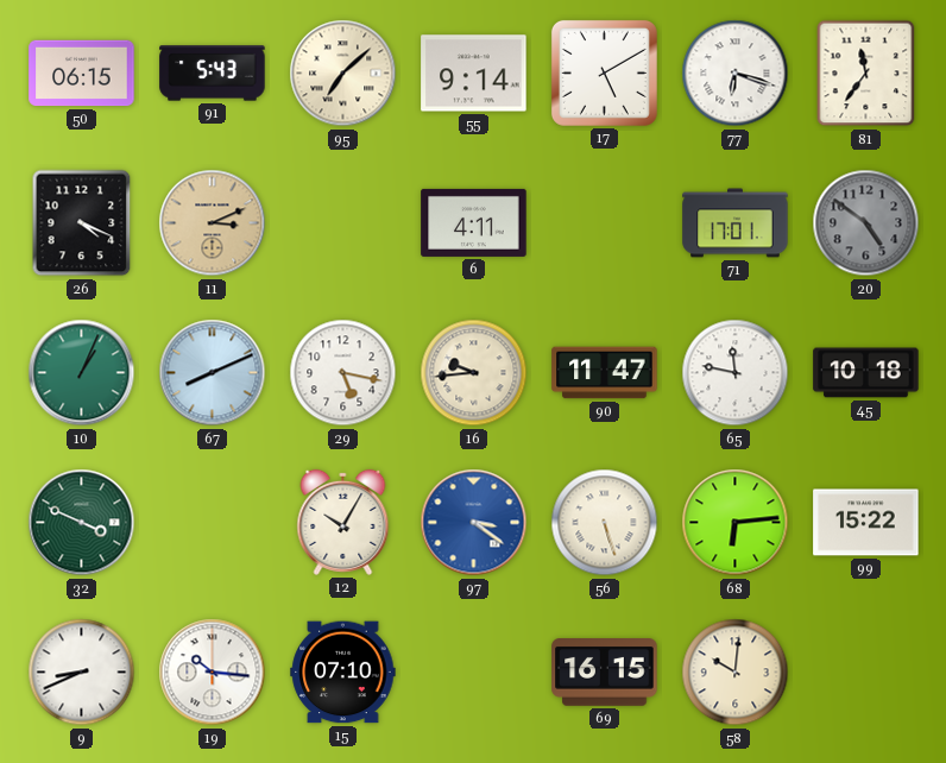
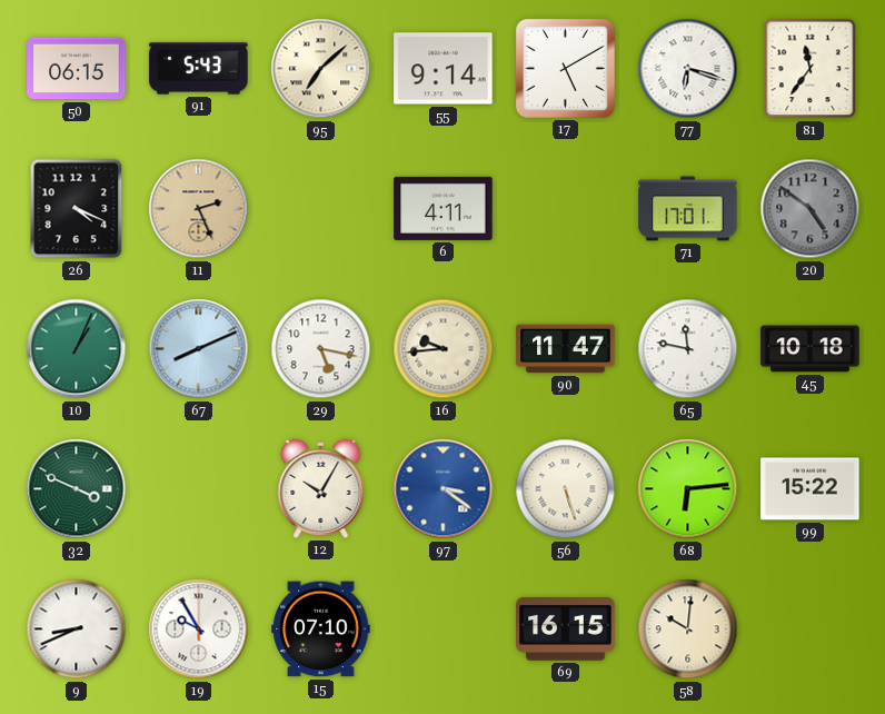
11: 3:11 -> 2:26
19: 10:16 -> 9:55
